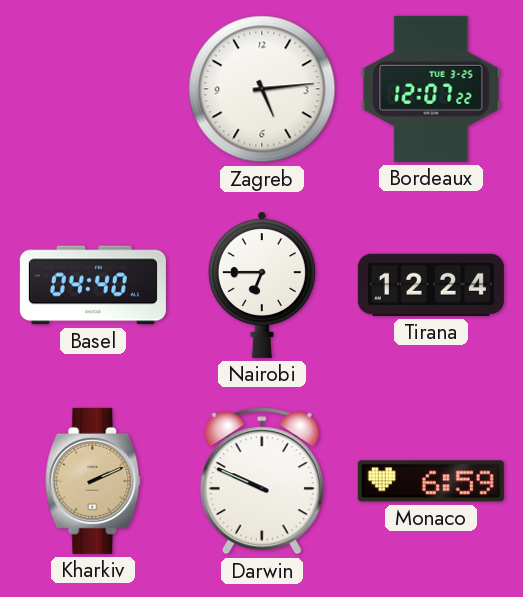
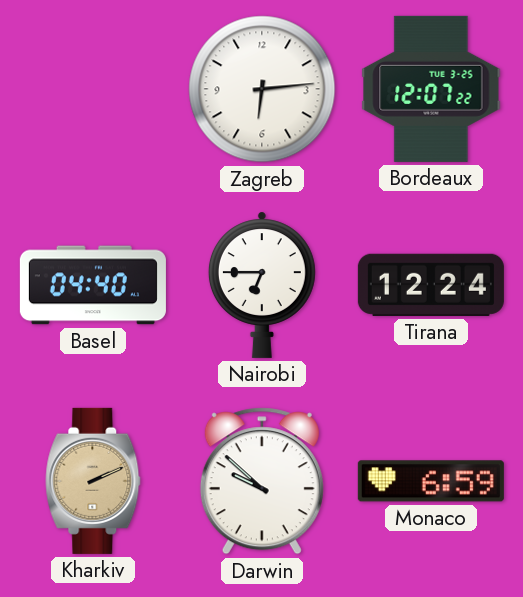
Zagreb: 5:14 -> 6:14
Darwin: 9:49 -> 9:52
